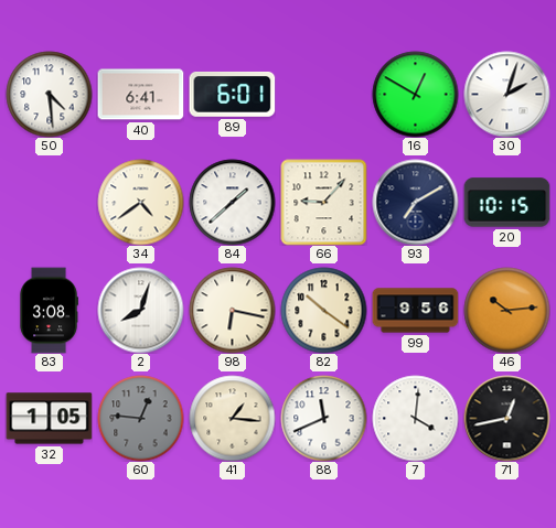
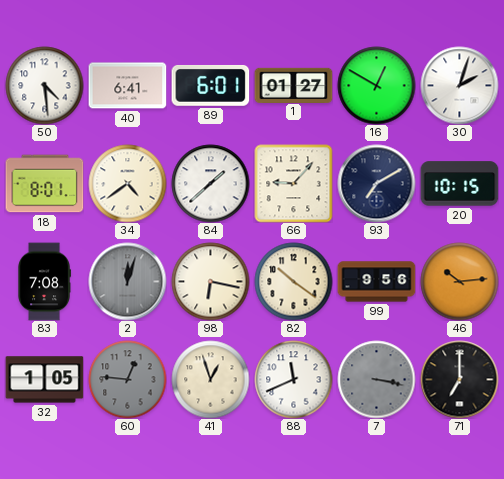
1: none -> 01:27
18: none -> 8:01
83: 3:08 -> 7:08
2: 8:03 -> 12:03
2 dial: white -> grey
41: 1:16 -> 12:57
7: 4:01 -> 3:17
7 dial: white -> grey
71: 12:43 -> 7:00
